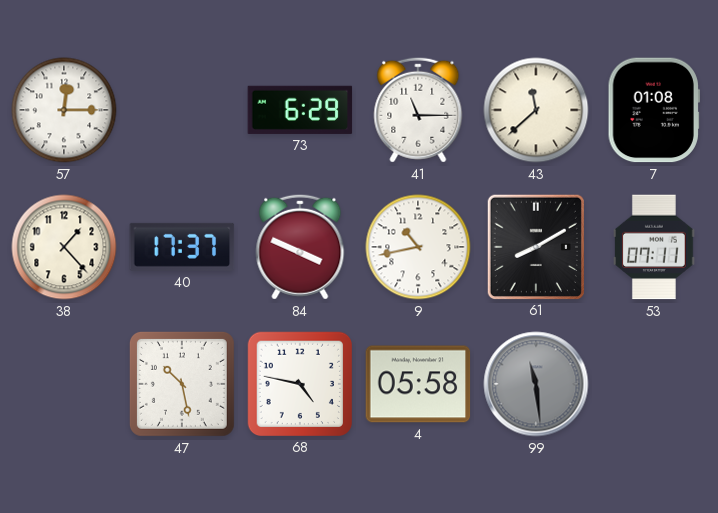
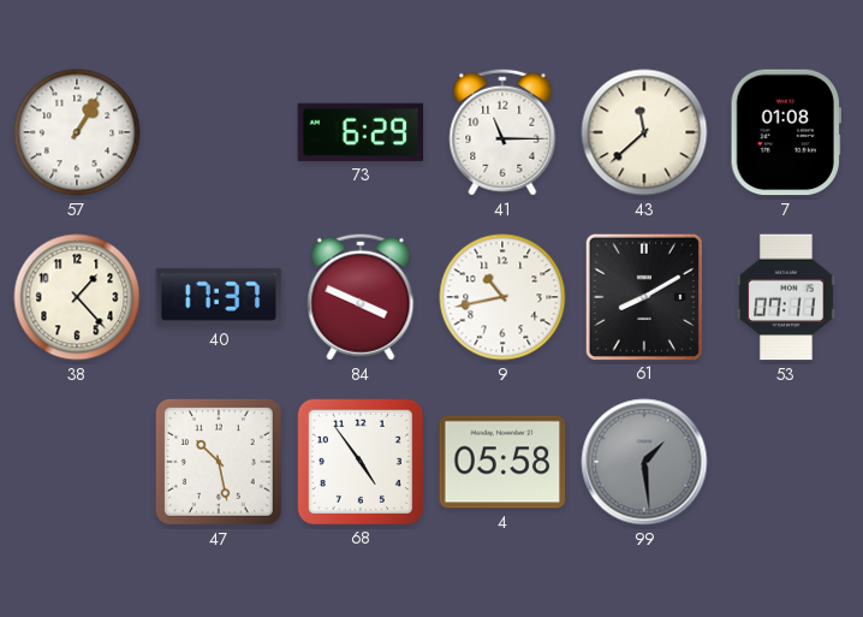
57: 12:15 -> 1:05
68: 4:47 -> 4:54
99: 11:29 -> 1:29
